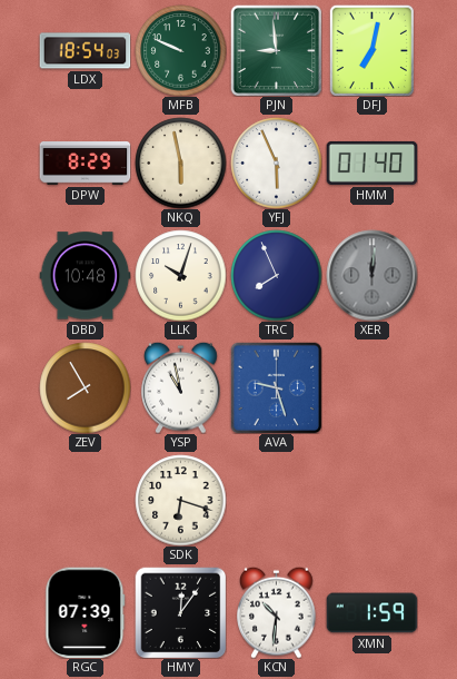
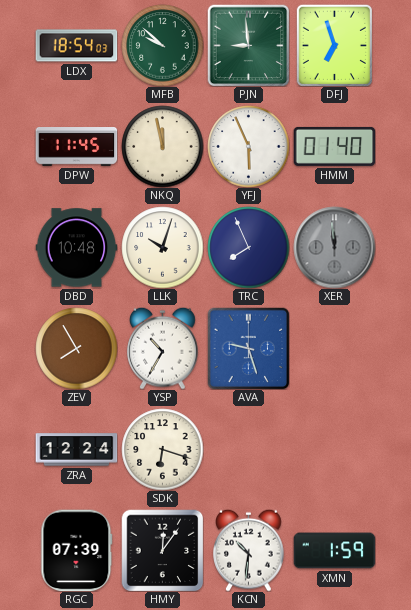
MFB: 9:49 -> 9:52
DFJ: 7:02 -> 6:57
DPW: 8:29 -> 11:45
NKQ: 5:58 -> 11:58
XER: 12:01 -> 11:59
YSP: 10:58 -> 10:35
ZRA: none -> 12:24
